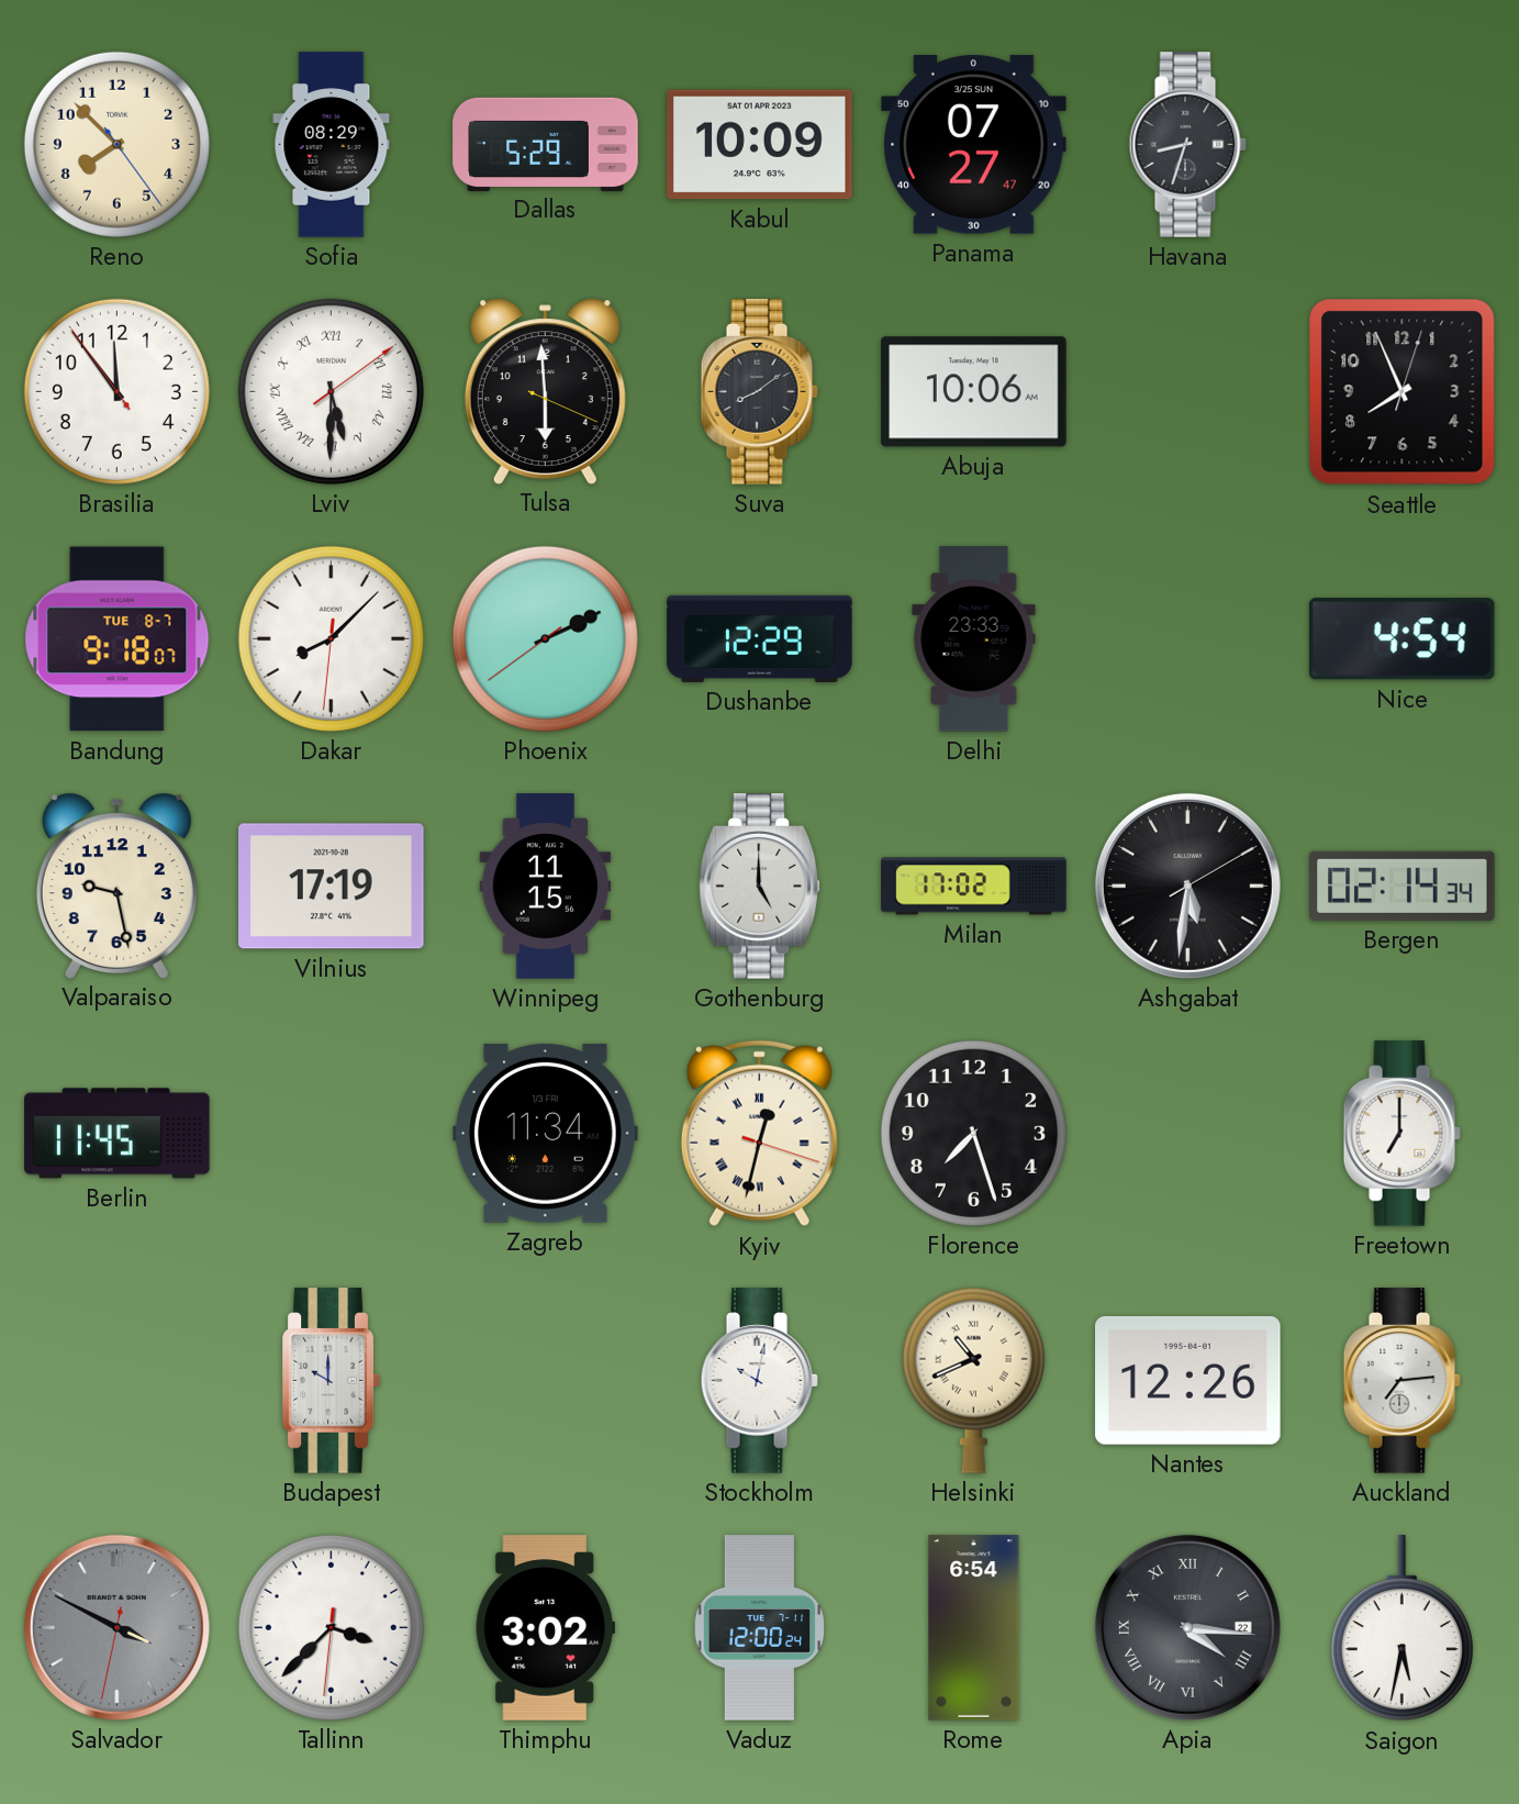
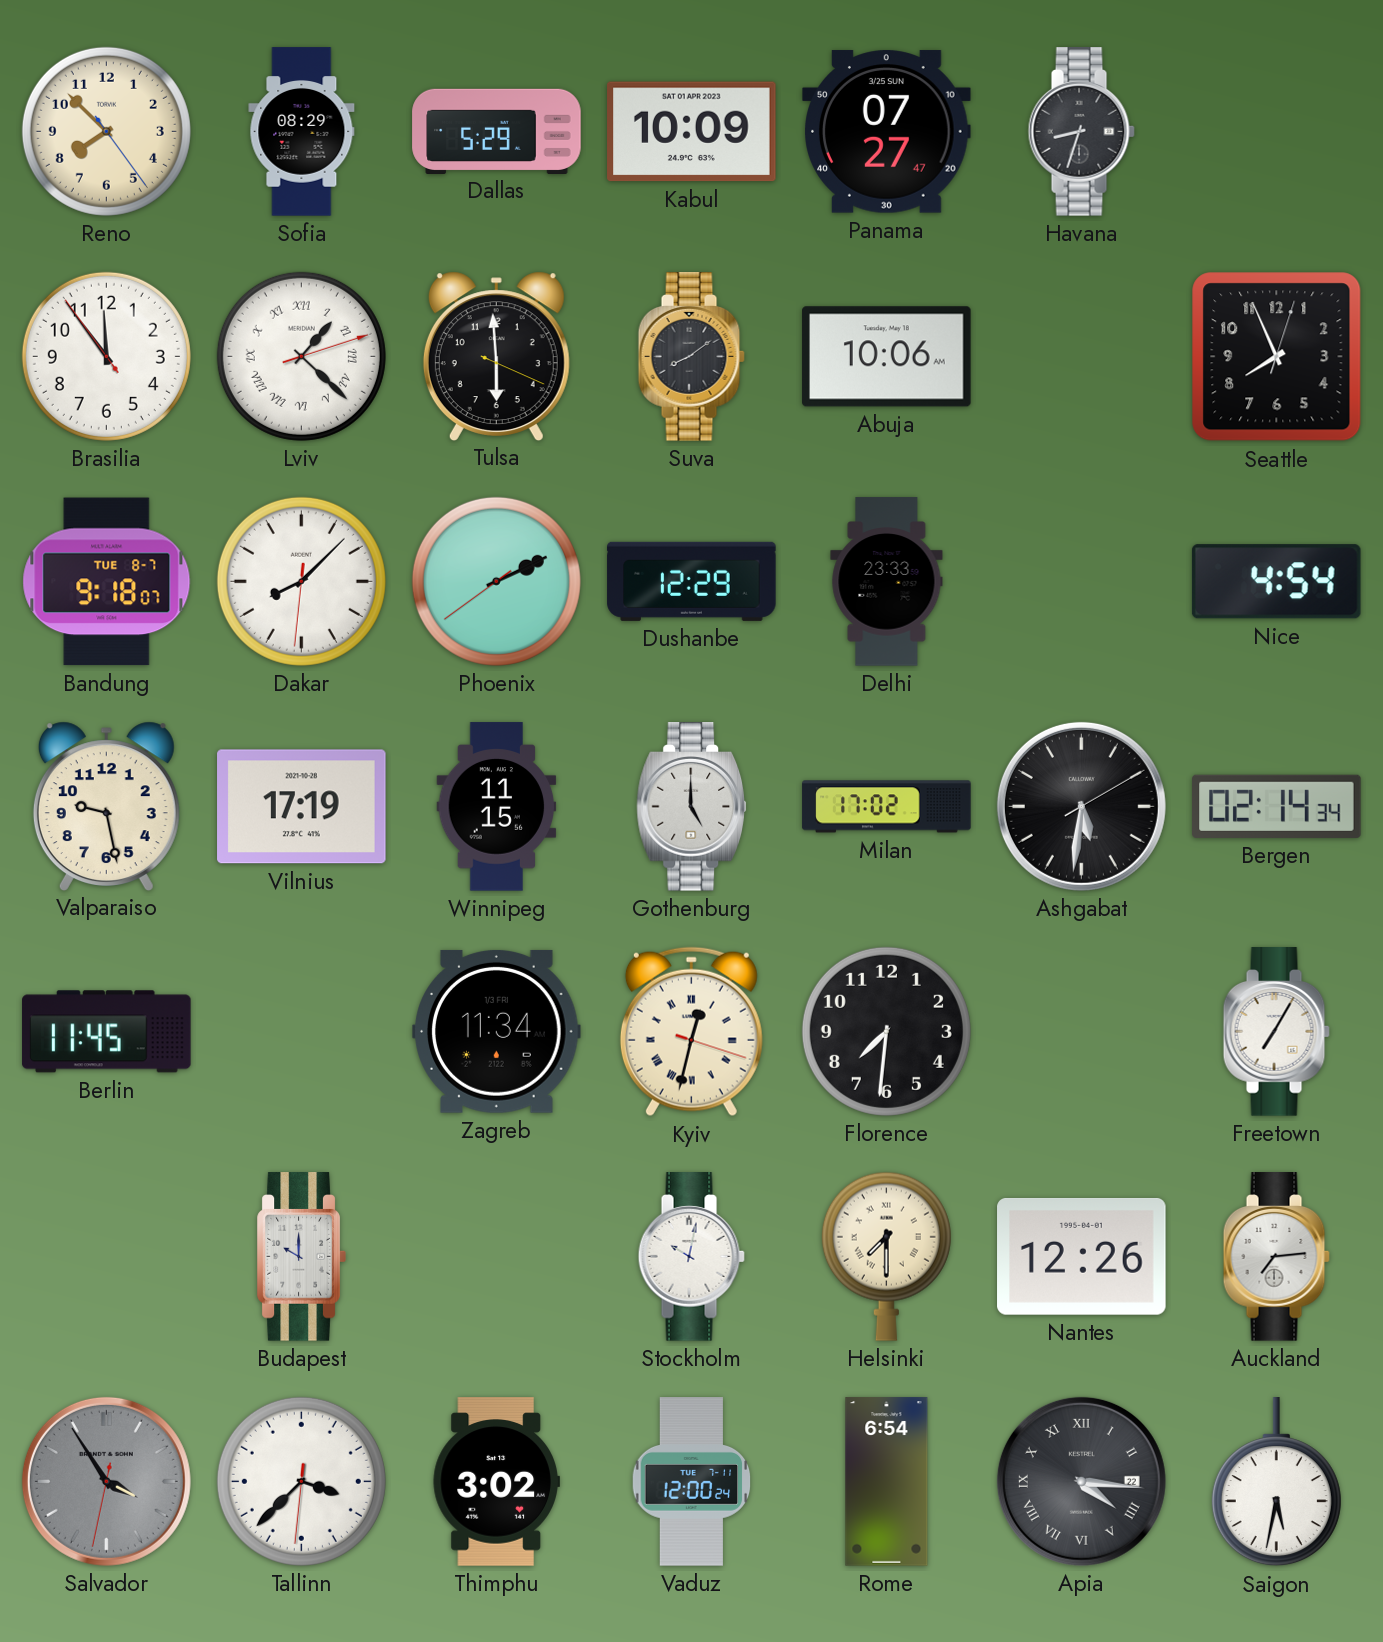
Lviv: 5:30 -> 1:22
Florence: 7:27 -> 7:31
Freetown: 7:00 -> 7:05
Helsinki: 10:41 -> 7:30
Salvador: 3:49 -> 3:54
